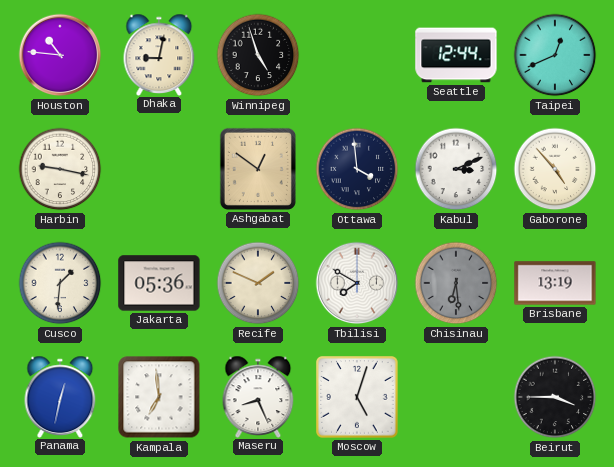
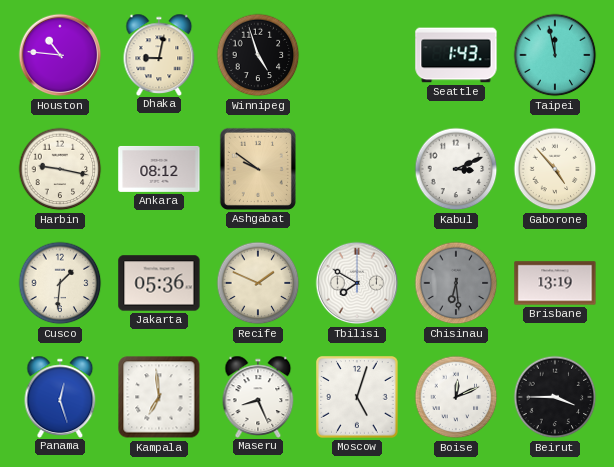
Seattle: 12:44 -> 1:43
Taipei: 12:41 -> 11:58
Ankara: none -> 08:12
Ashgabat: 12:51 -> 9:51
Ottawa: 3:59 -> none
Panama: 12:32 -> 12:27
Boise: none -> 12:11
